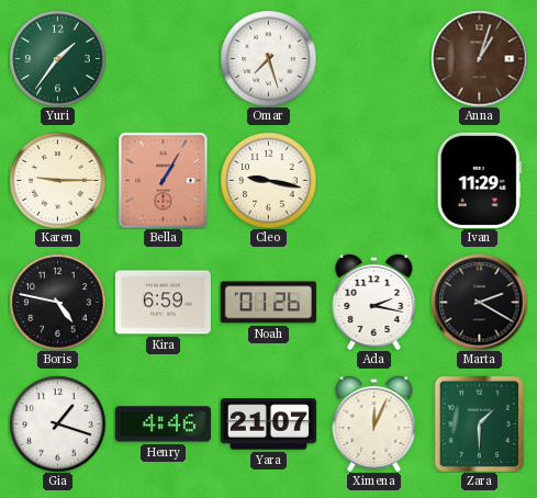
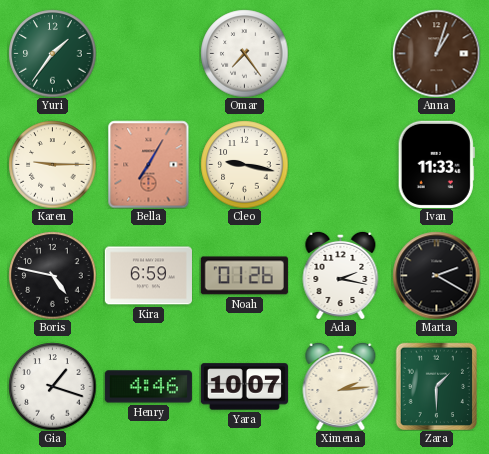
Omar: 7:27 -> 7:24
Bella: 1:05 -> 7:05
Ivan: 11:29 -> 11:33
Yara: 21:07 -> 10:07
Ximena: 12:04 -> 2:14
